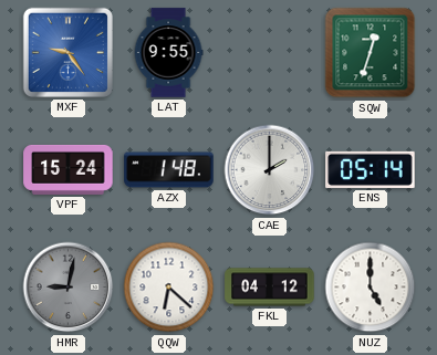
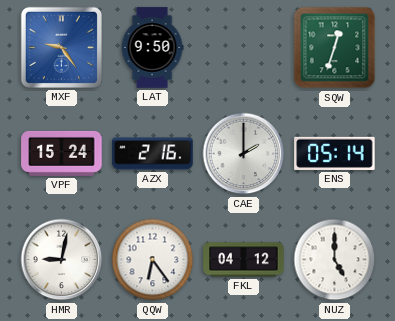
LAT: 9:55 -> 9:50
AZX: 1:48 -> 2:16
HMR dial: grey -> white
QQW: 6:22 -> 6:24
